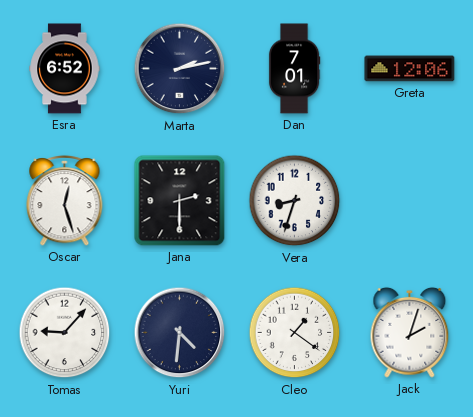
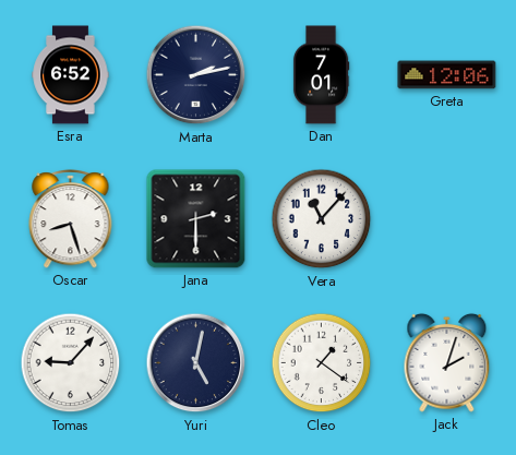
Oscar: 12:27 -> 8:27
Vera: 8:33 -> 11:07
Yuri: 4:31 -> 5:02
